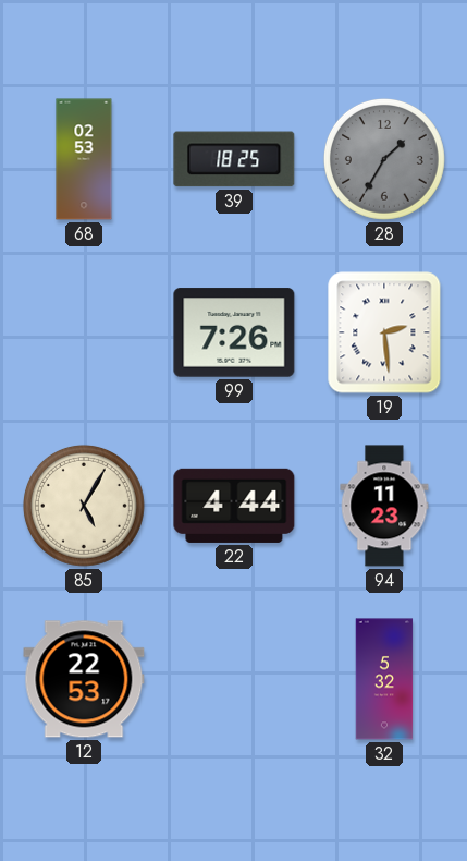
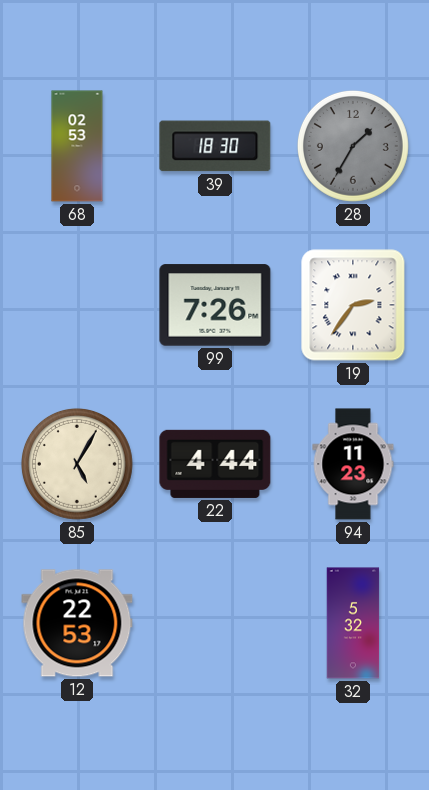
39: 18:25 -> 18:30
19: 2:29 -> 2:36
